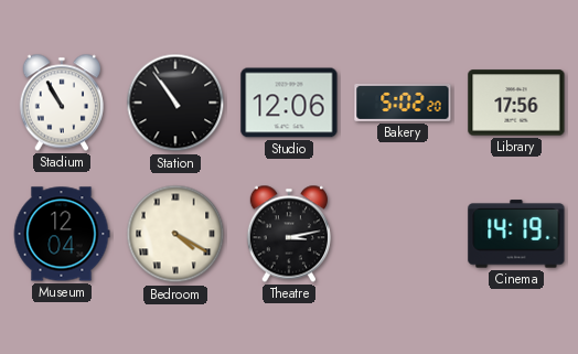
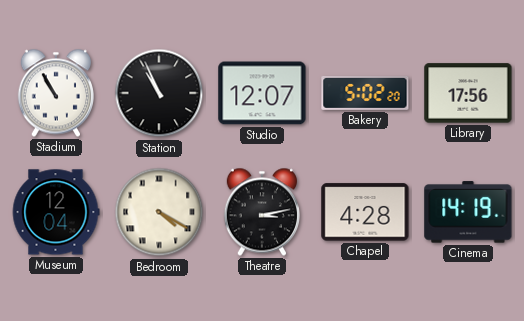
Station: 10:54 -> 10:56
Studio: 12:06 -> 12:07
Chapel: none -> 4:28
